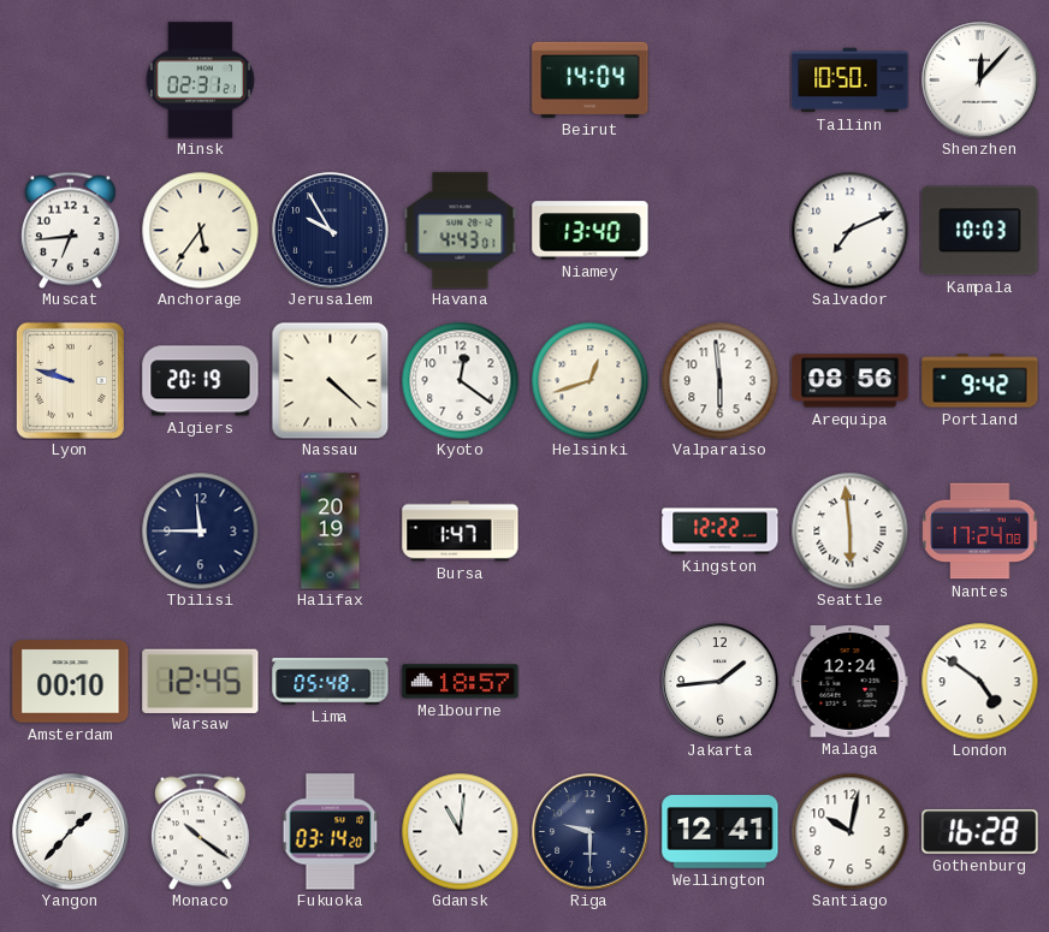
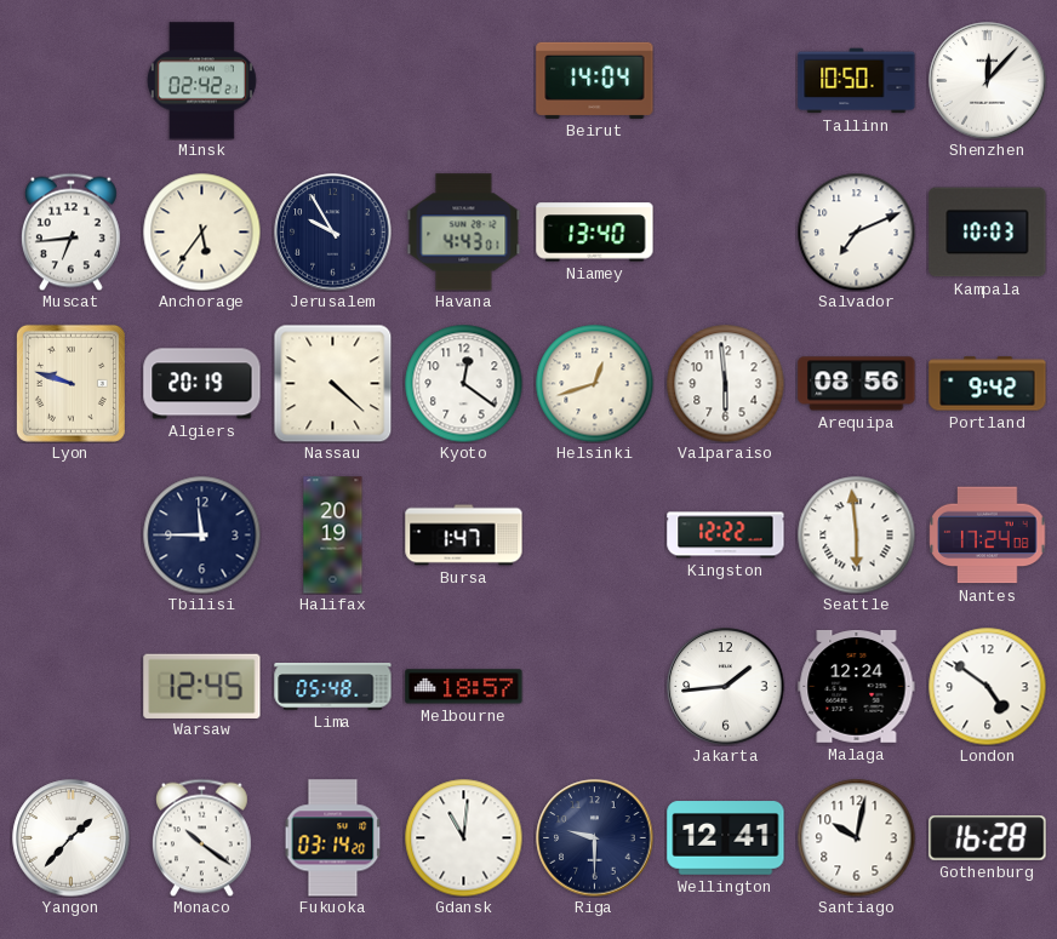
Minsk: 02:31 -> 02:42
Amsterdam: 00:10 -> none
